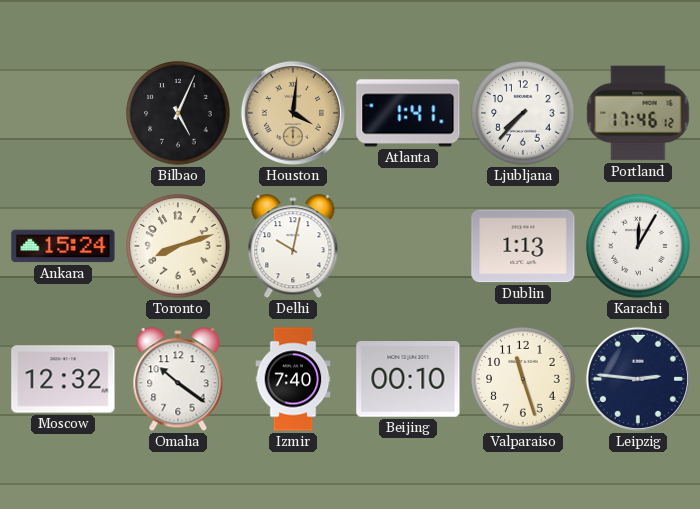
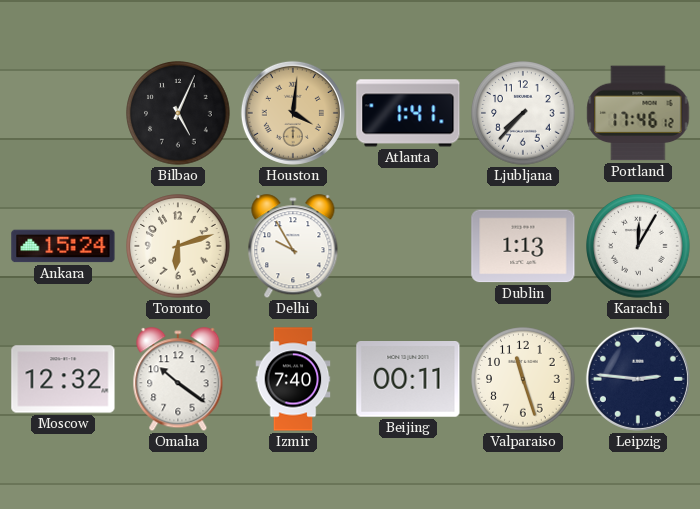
Toronto: 8:12 -> 6:12
Delhi: 10:02 -> 9:55
Beijing: 00:10 -> 00:11
